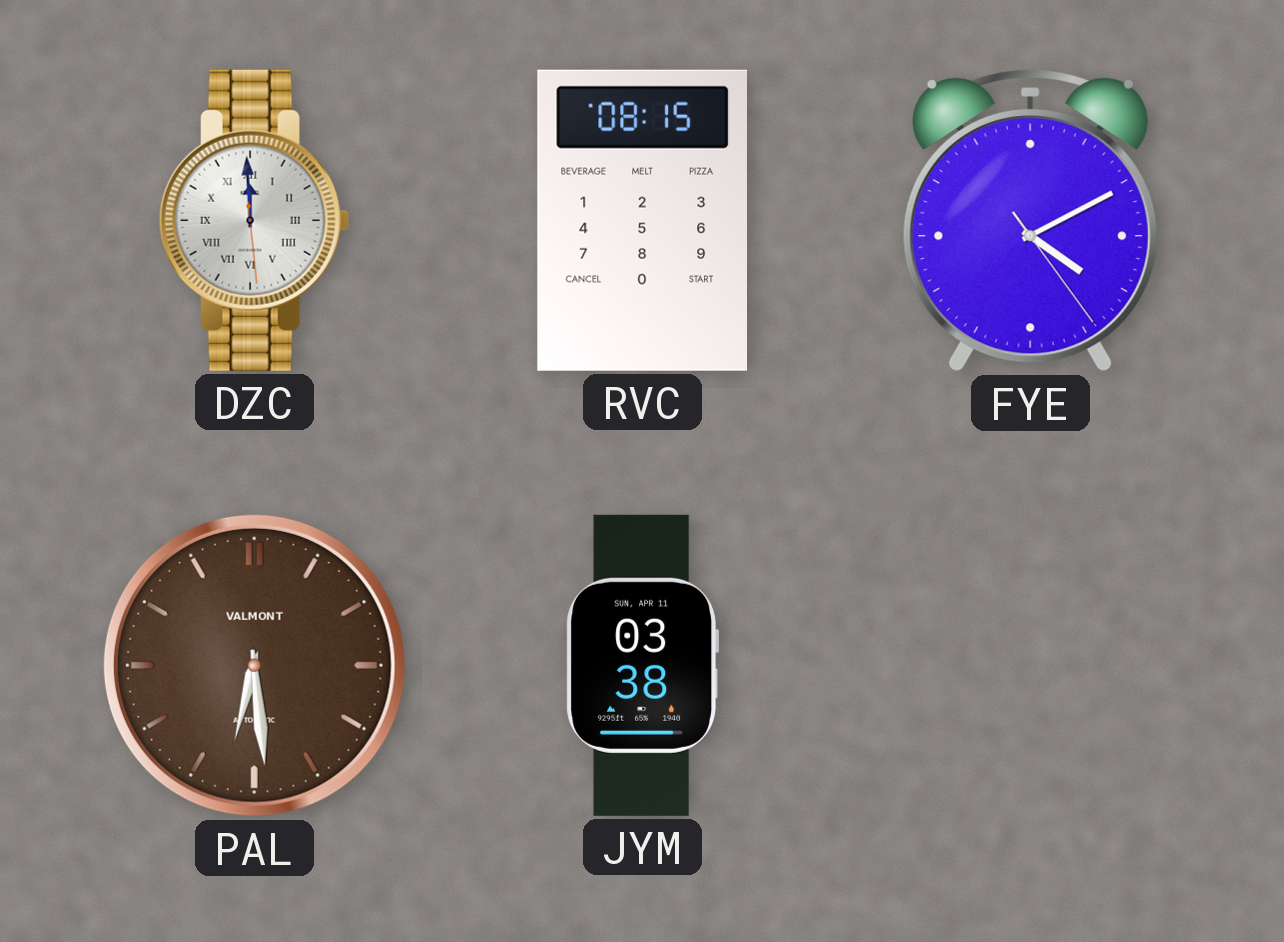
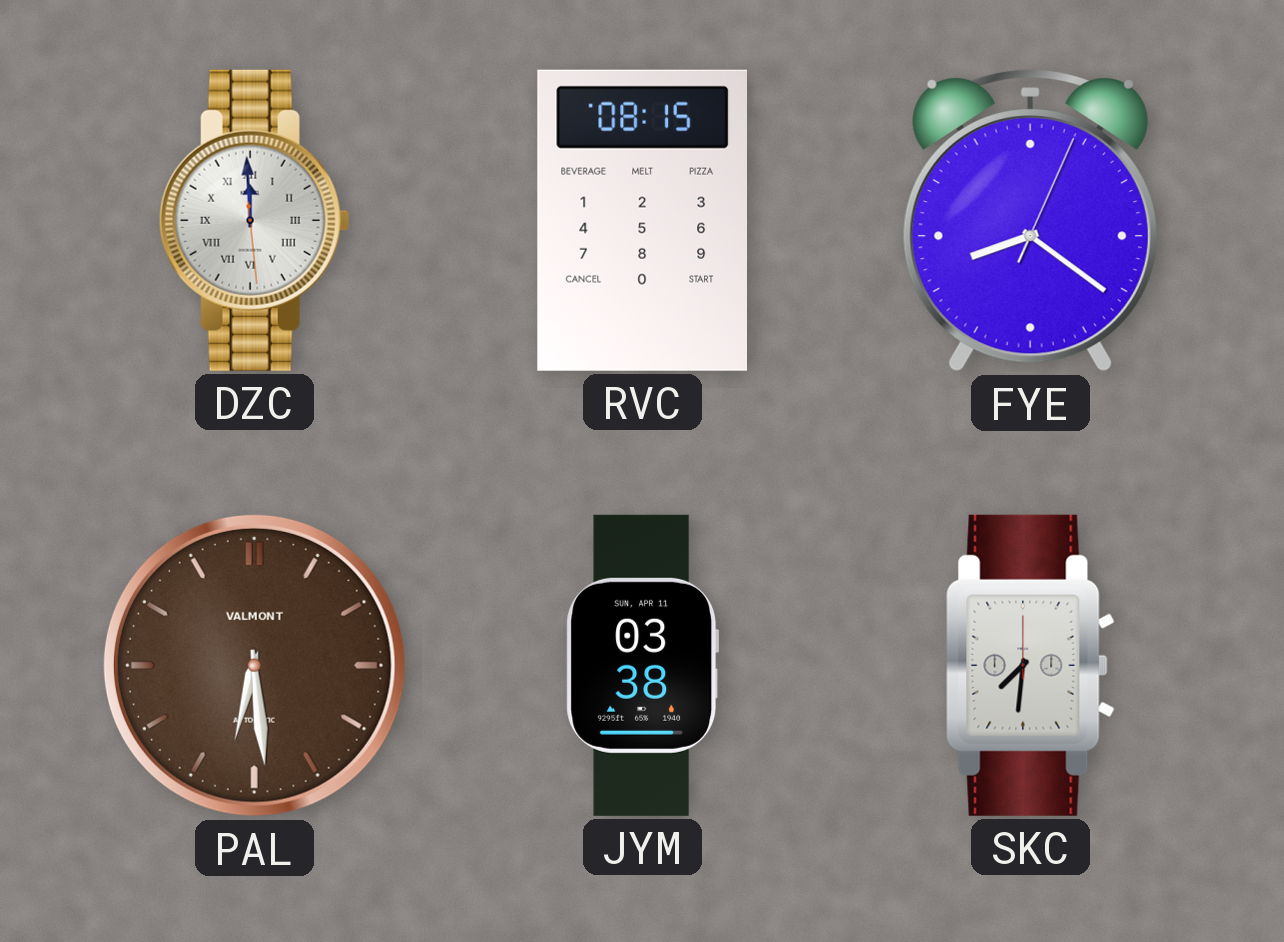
FYE: 4:10 -> 8:21
SKC: none -> 7:31
